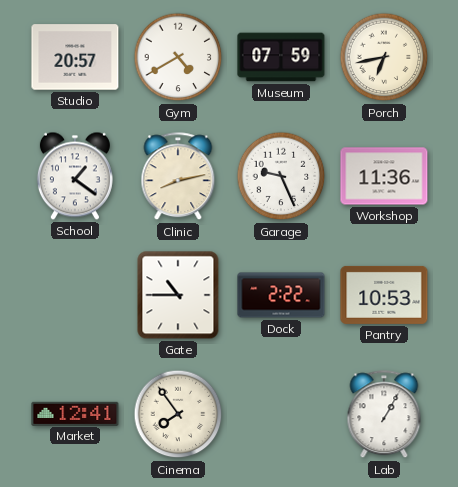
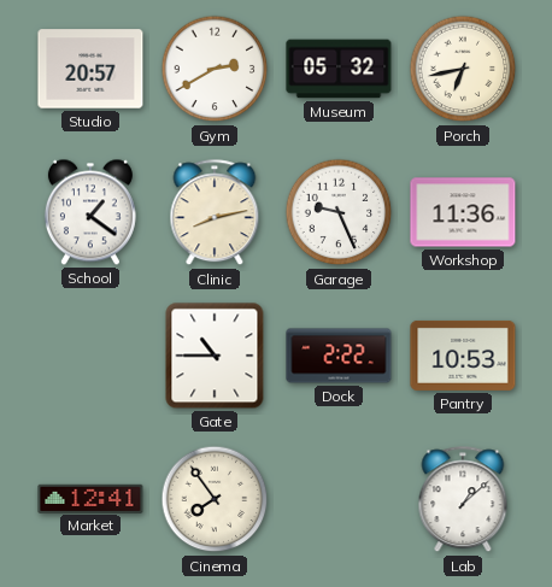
Gym: 4:40 -> 2:40
Museum: 07:59 -> 05:32
Lab: 1:05 -> 1:08
